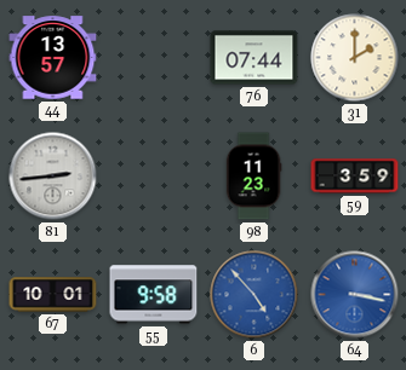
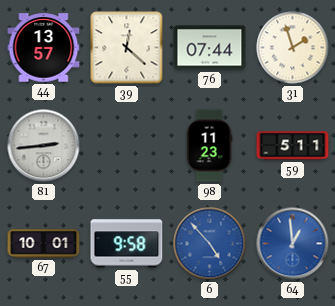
39: none -> 12:22
31: 2:00 -> 1:57
59: 3:59 -> 5:11
64: 3:17 -> 12:59
